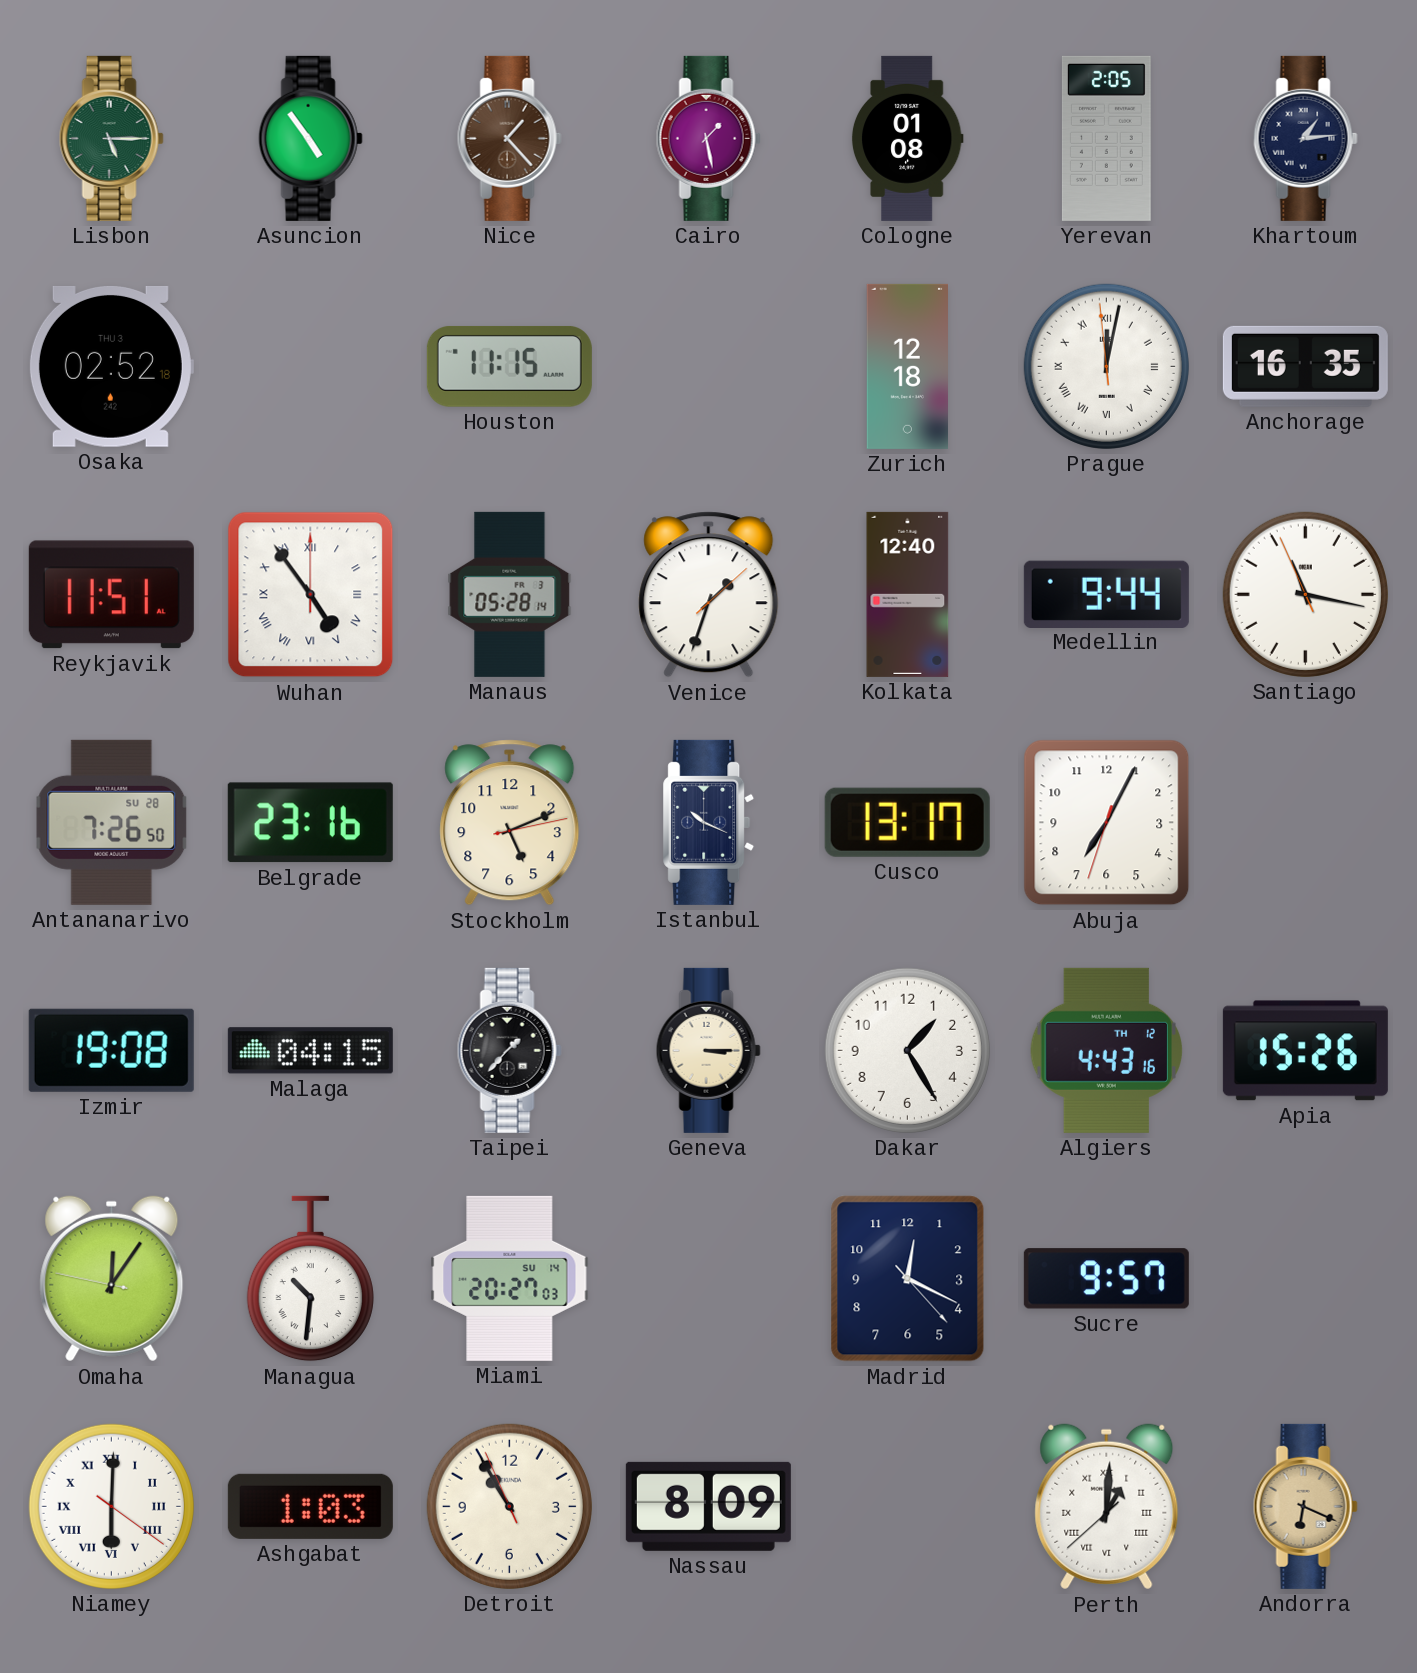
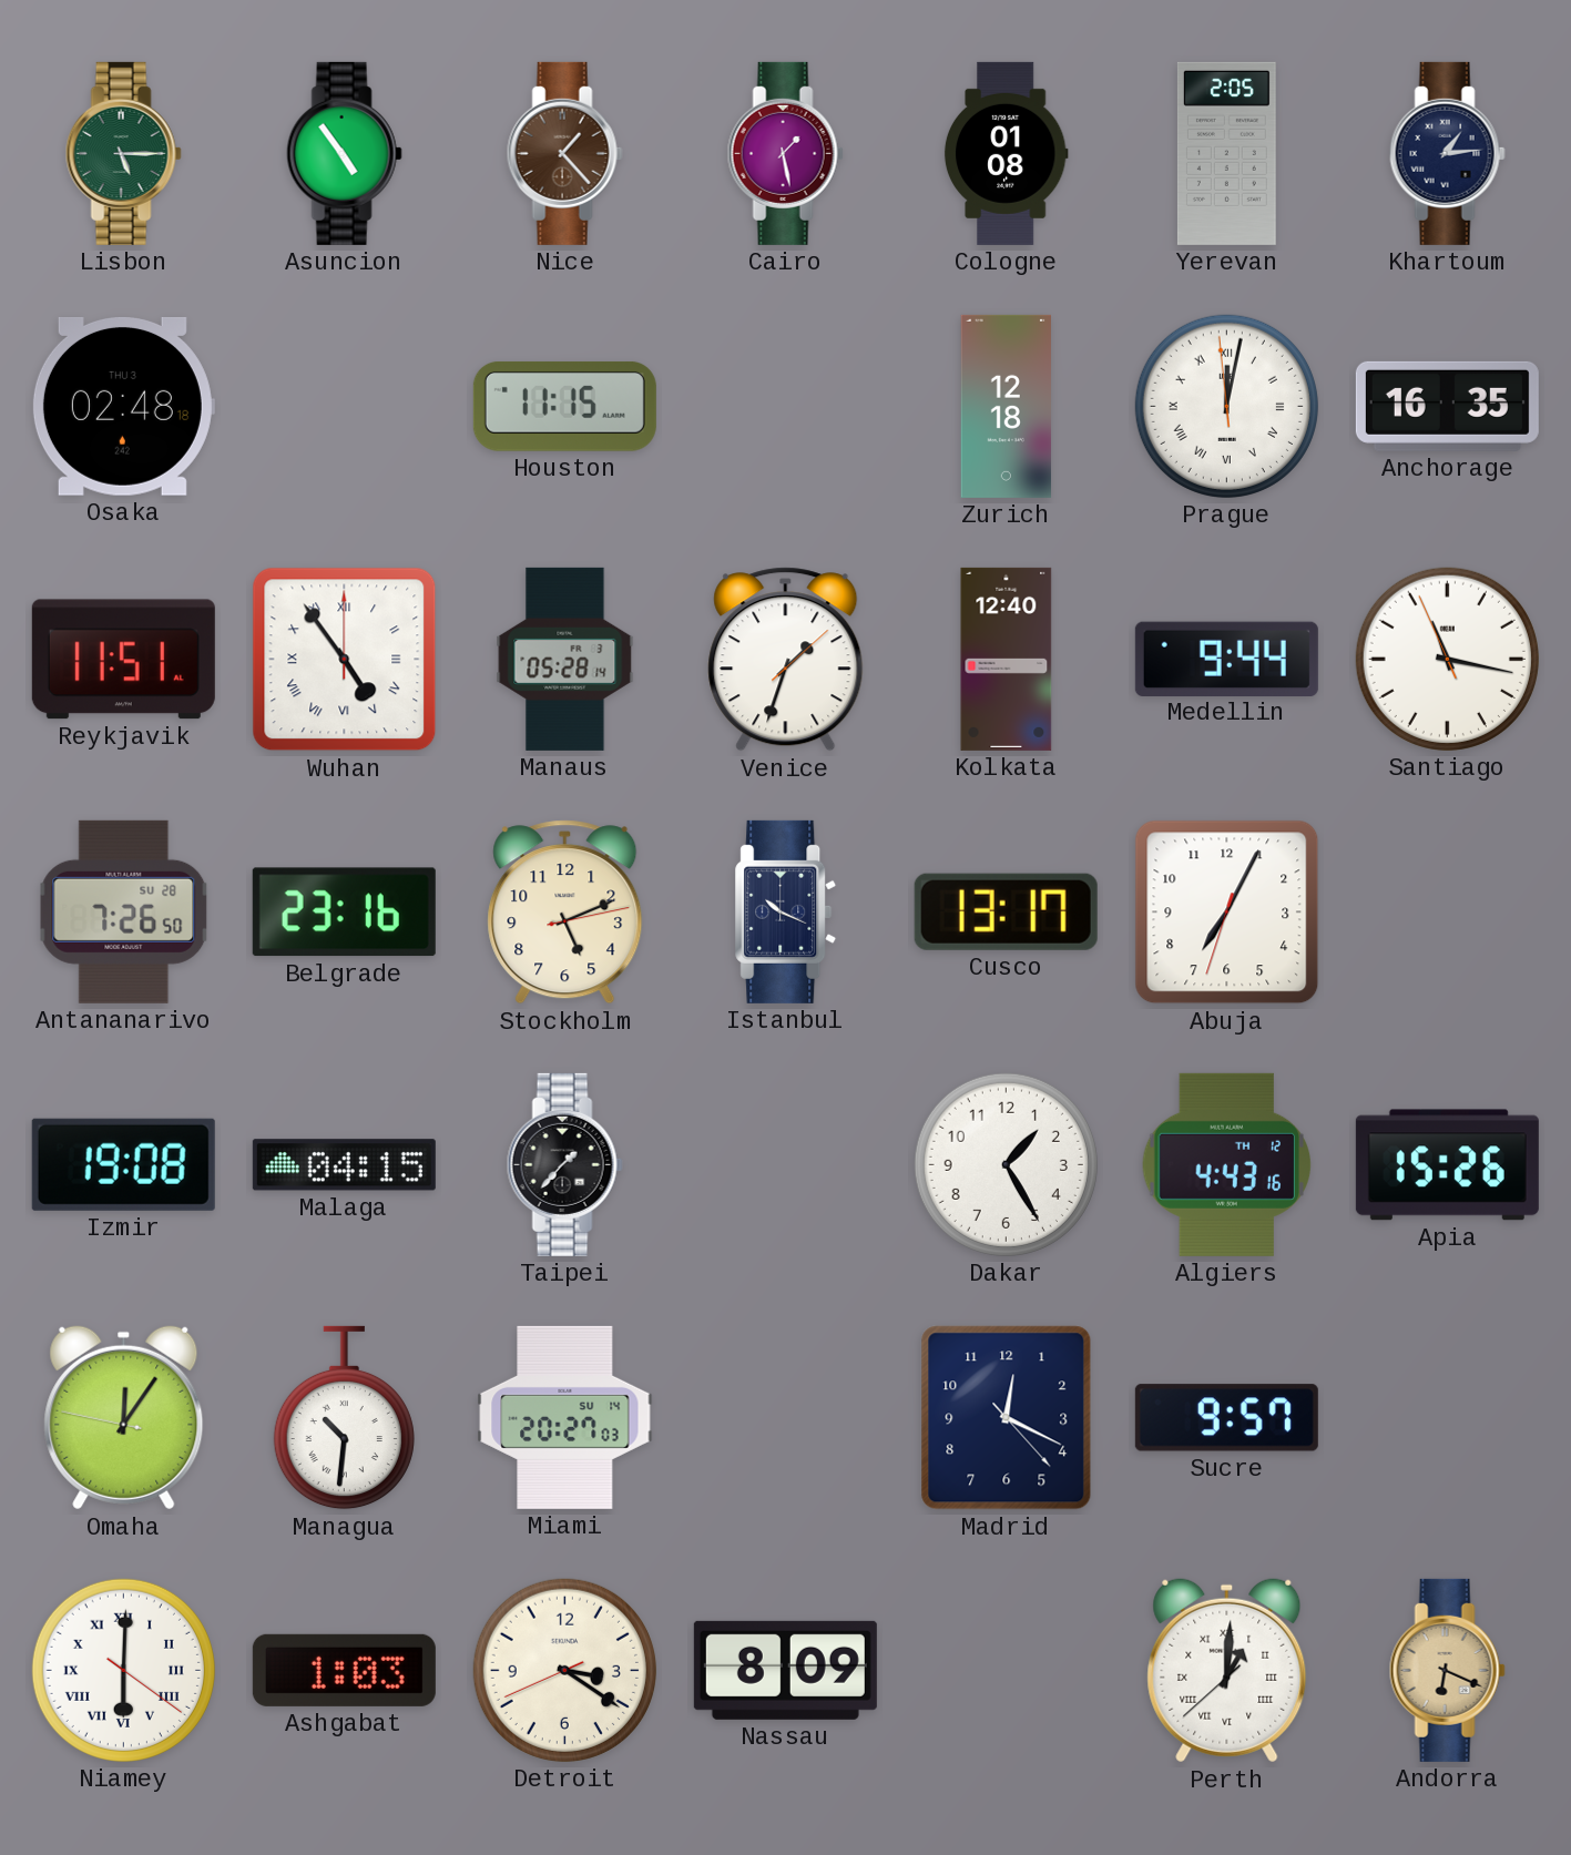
Osaka: 02:52 -> 02:48
Geneva: 3:15 -> none
Detroit: 10:54 -> 3:20
